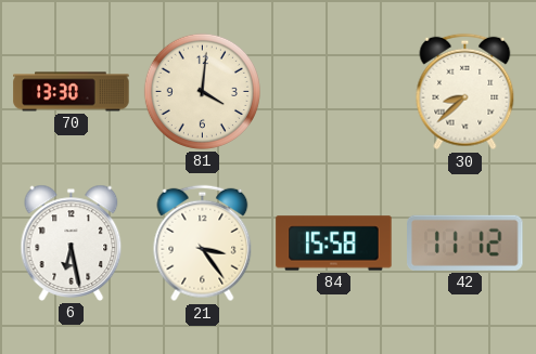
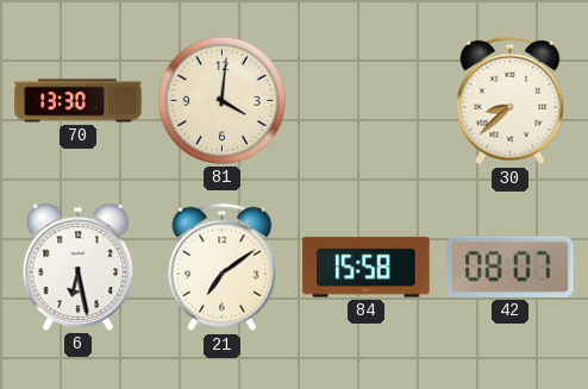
21: 3:24 -> 7:09
42: 11:12 -> 08:07
